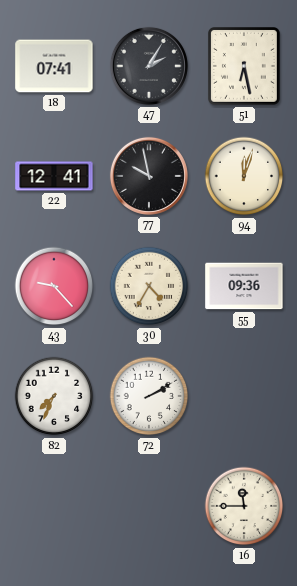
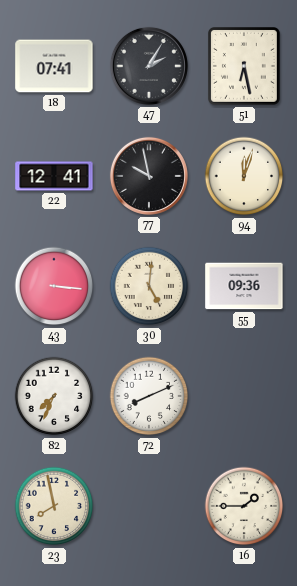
43: 9:23 -> 3:16
30: 4:35 -> 5:01
72: 2:10 -> 8:11
23: none -> 7:58
16: 11:45 -> 1:45
